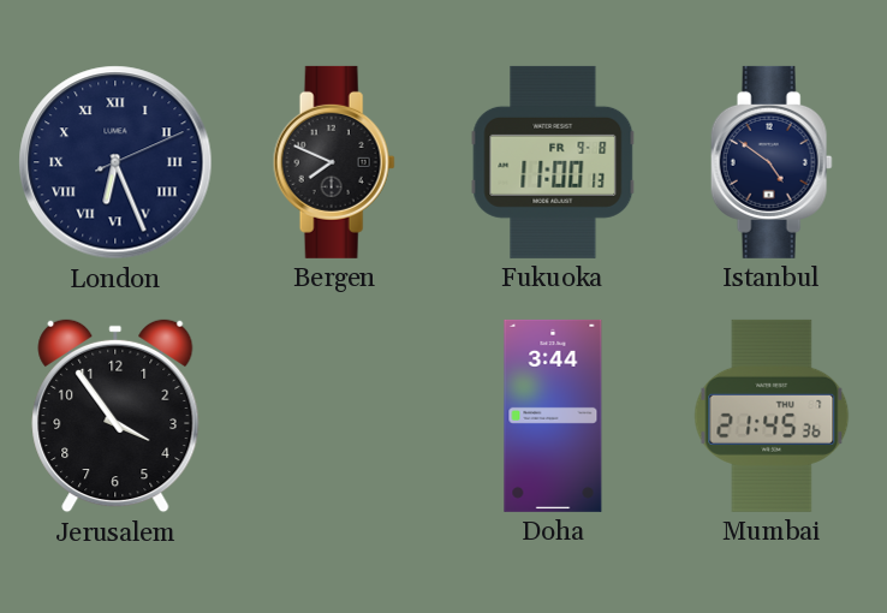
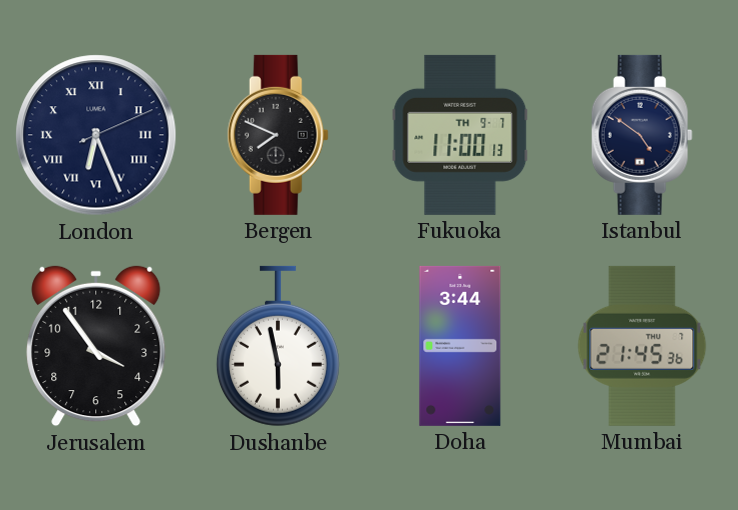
Fukuoka date: FR 9-8 -> TH 9-7
Dushanbe: none -> 5:58
